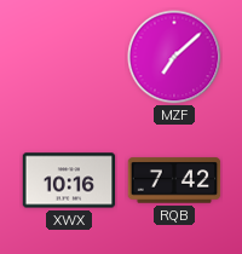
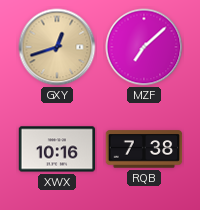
GXY: none -> 12:42
RQB: 7:42 -> 7:38
